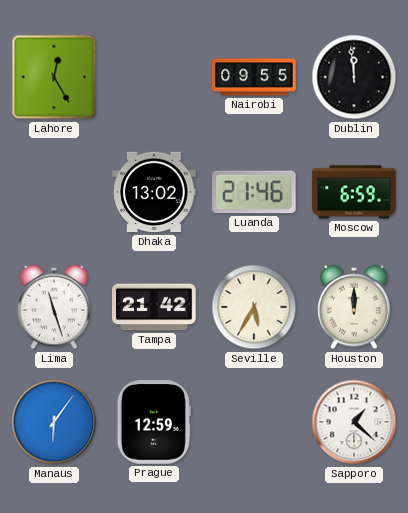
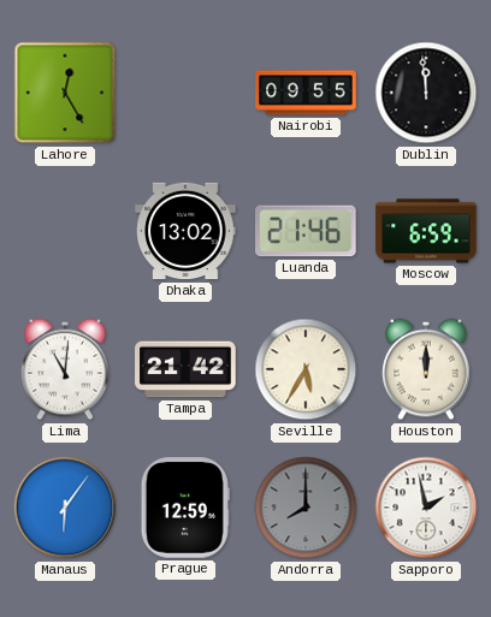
Lima: 11:27 -> 11:01
Andorra: none -> 8:00
Sapporo: 1:22 -> 1:58
